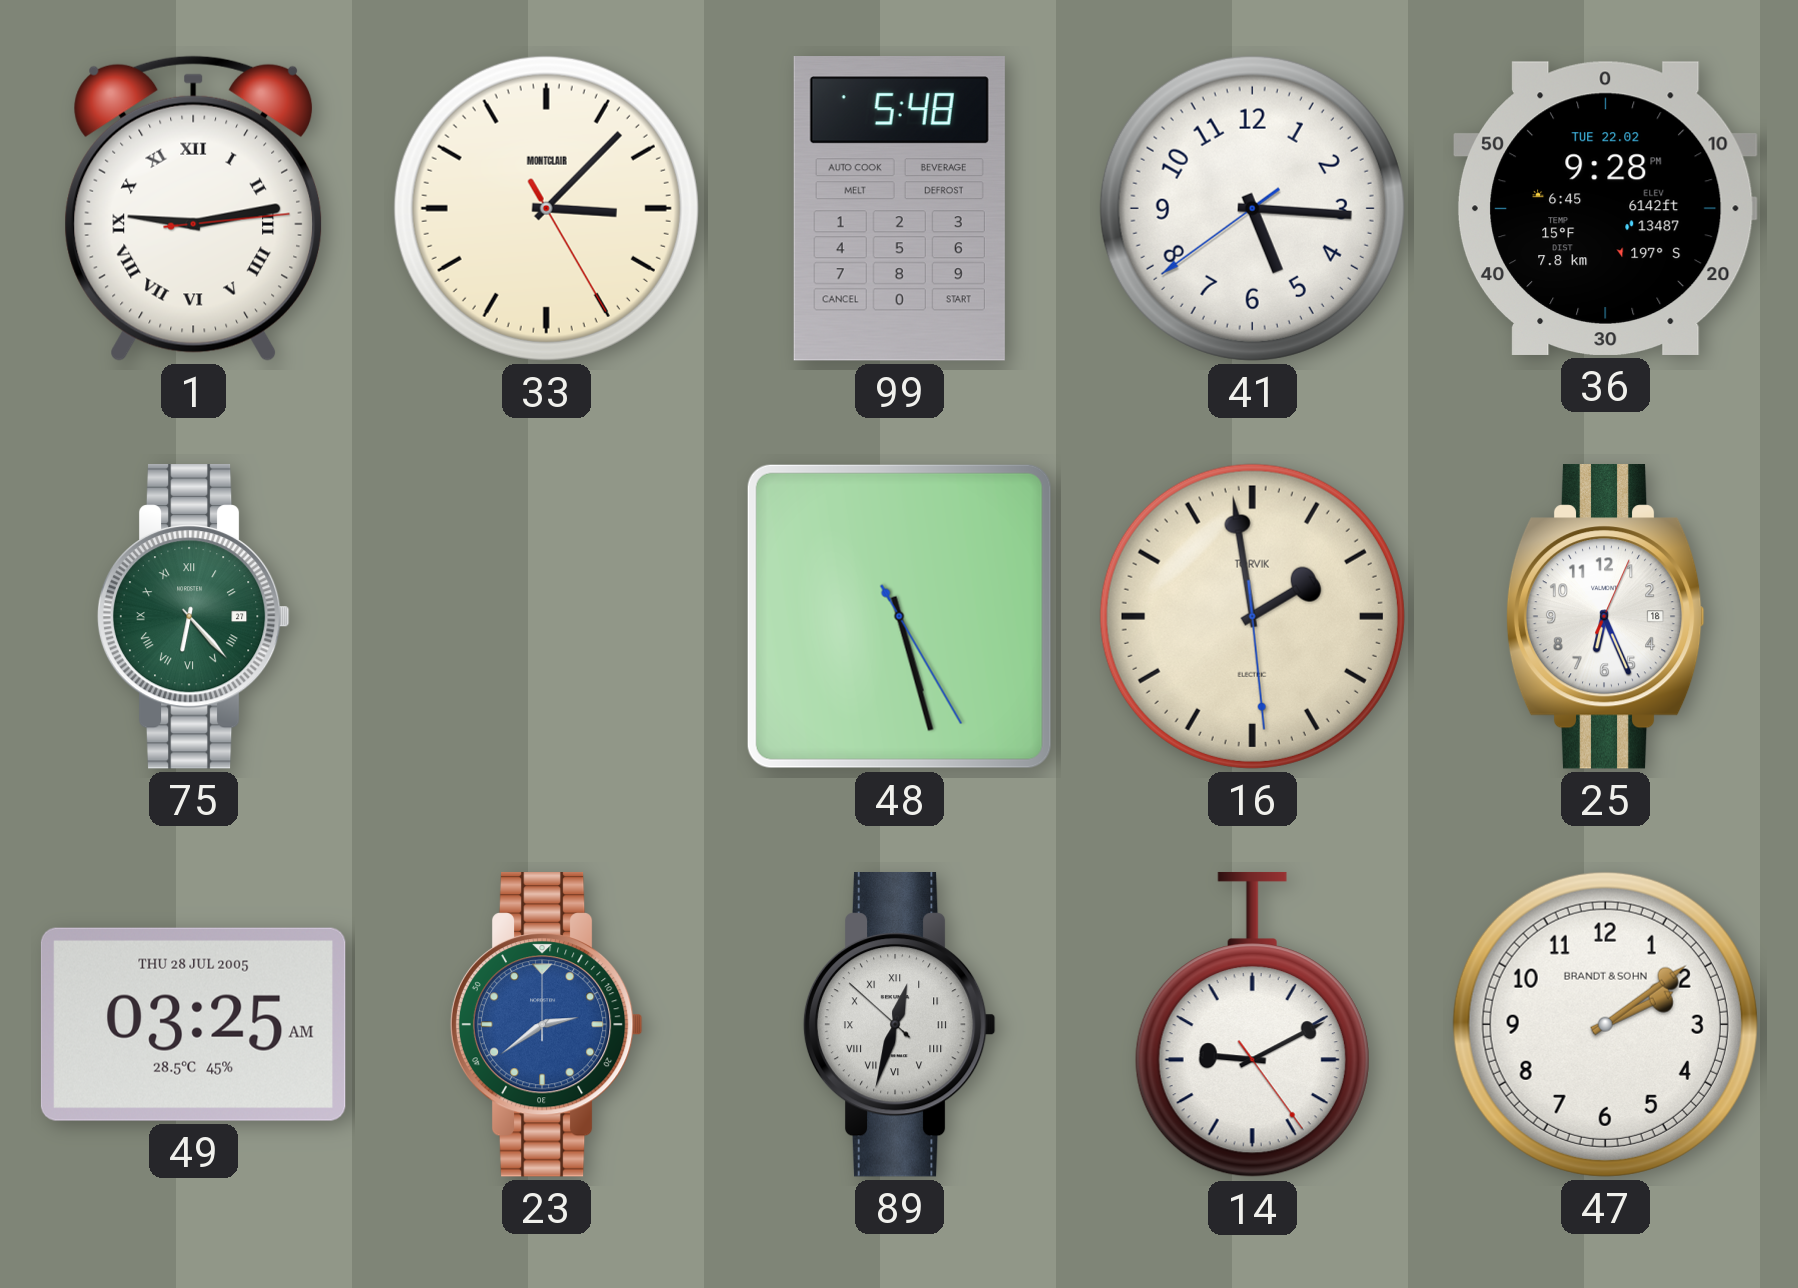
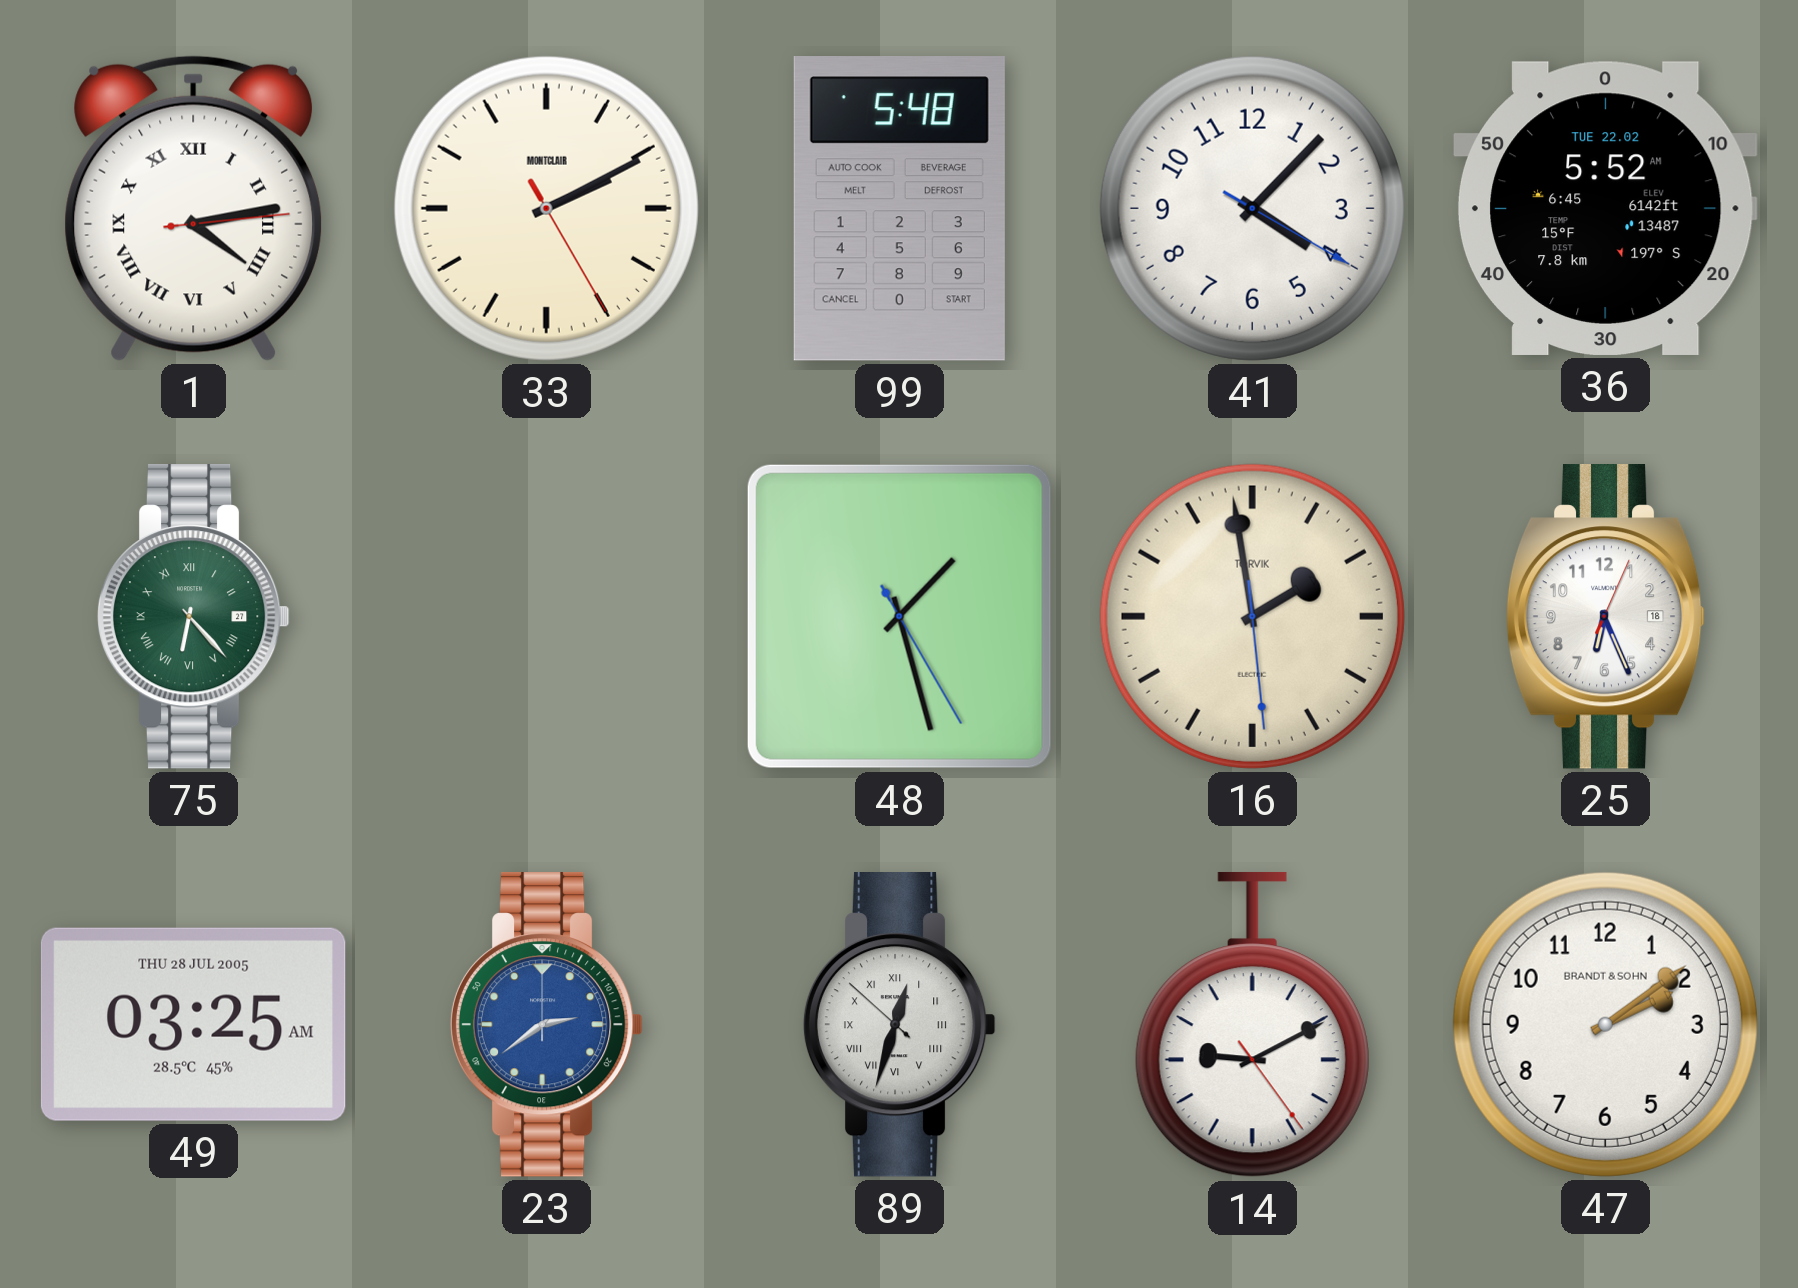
1: 9:13 -> 4:13
33: 3:07 -> 2:10
41: 5:15 -> 4:07
36: 9:28 -> 5:52
48: 5:27 -> 1:27
